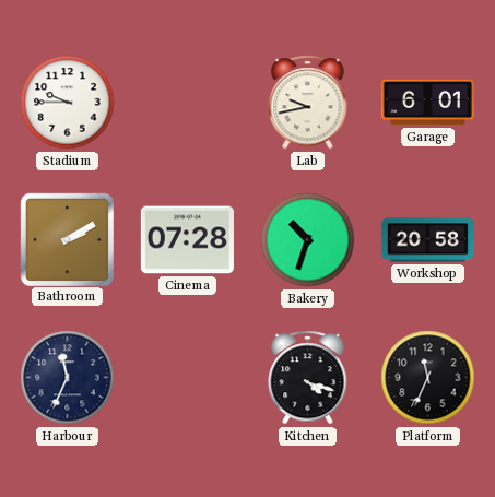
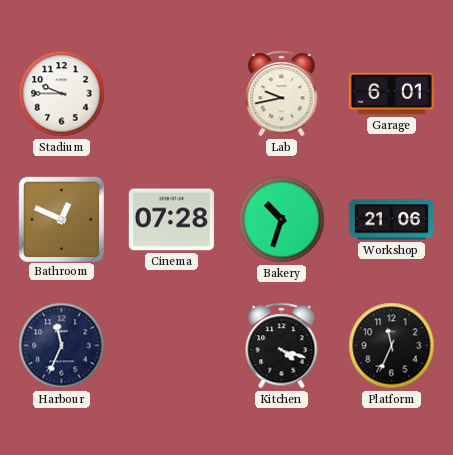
Bathroom: 2:10 -> 12:49
Workshop: 20:58 -> 21:06
